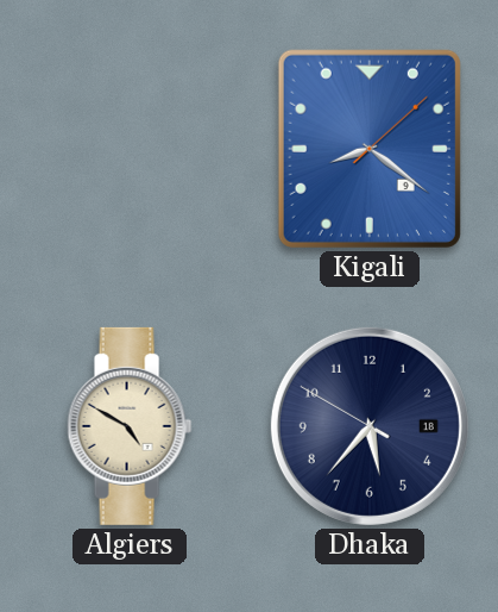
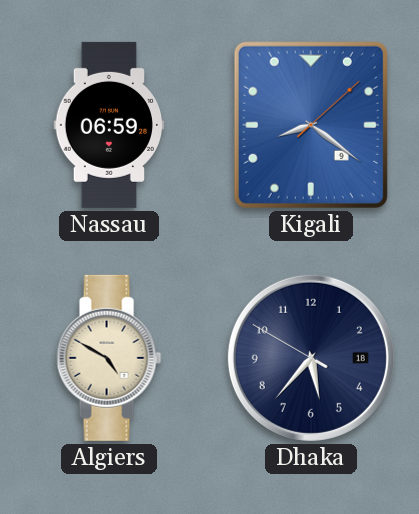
Nassau: none -> 06:59
